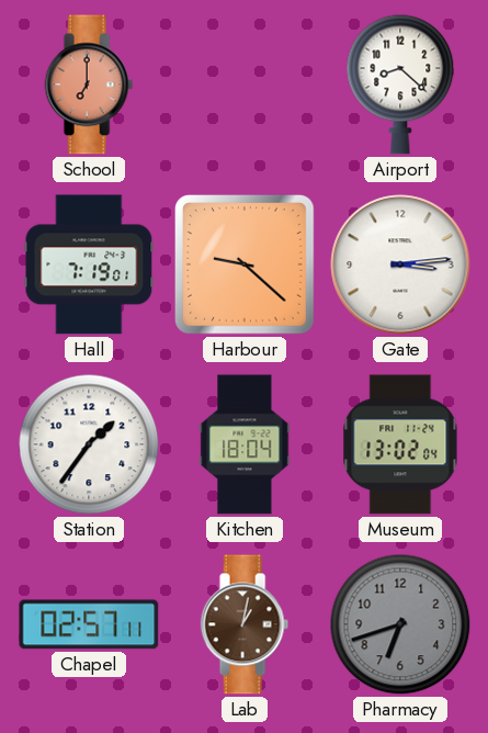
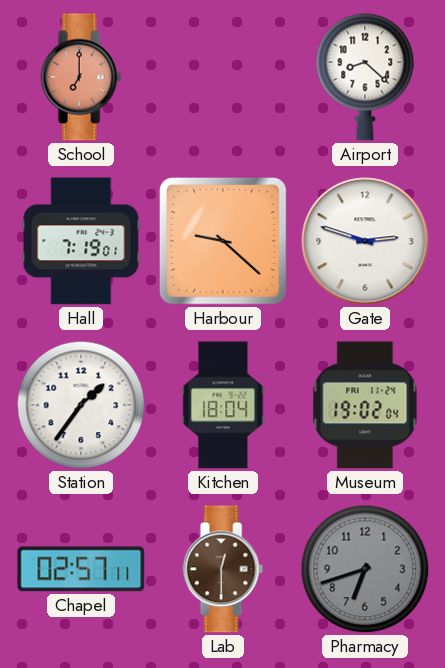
Gate: 3:14 -> 2:48
Museum: 13:02 -> 19:02
Lab: 1:02 -> 12:30
